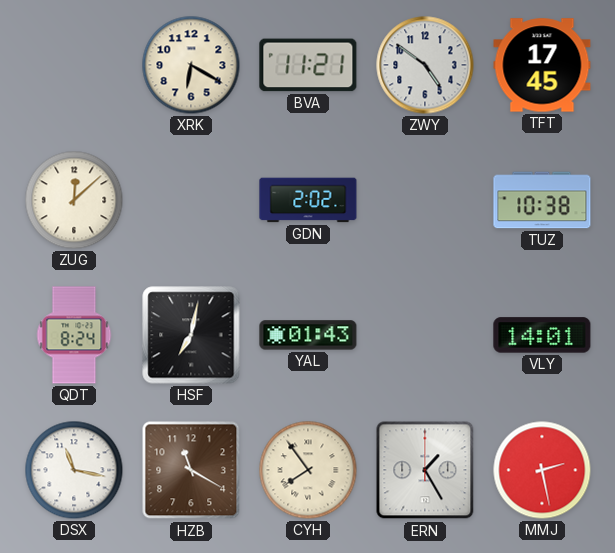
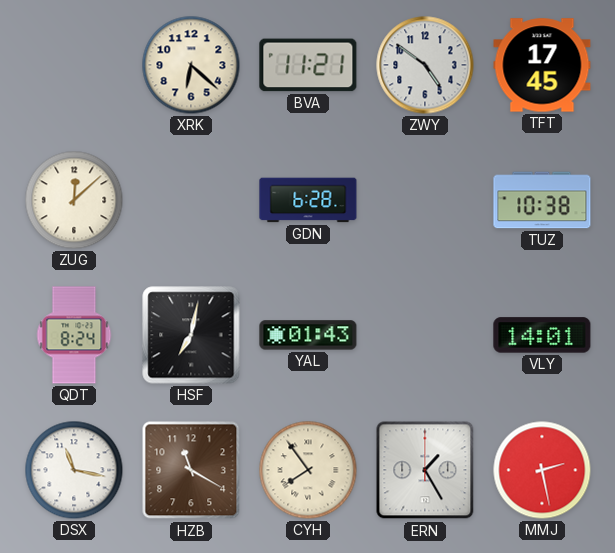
XRK: 6:20 -> 6:22
GDN: 2:02 -> 6:28
